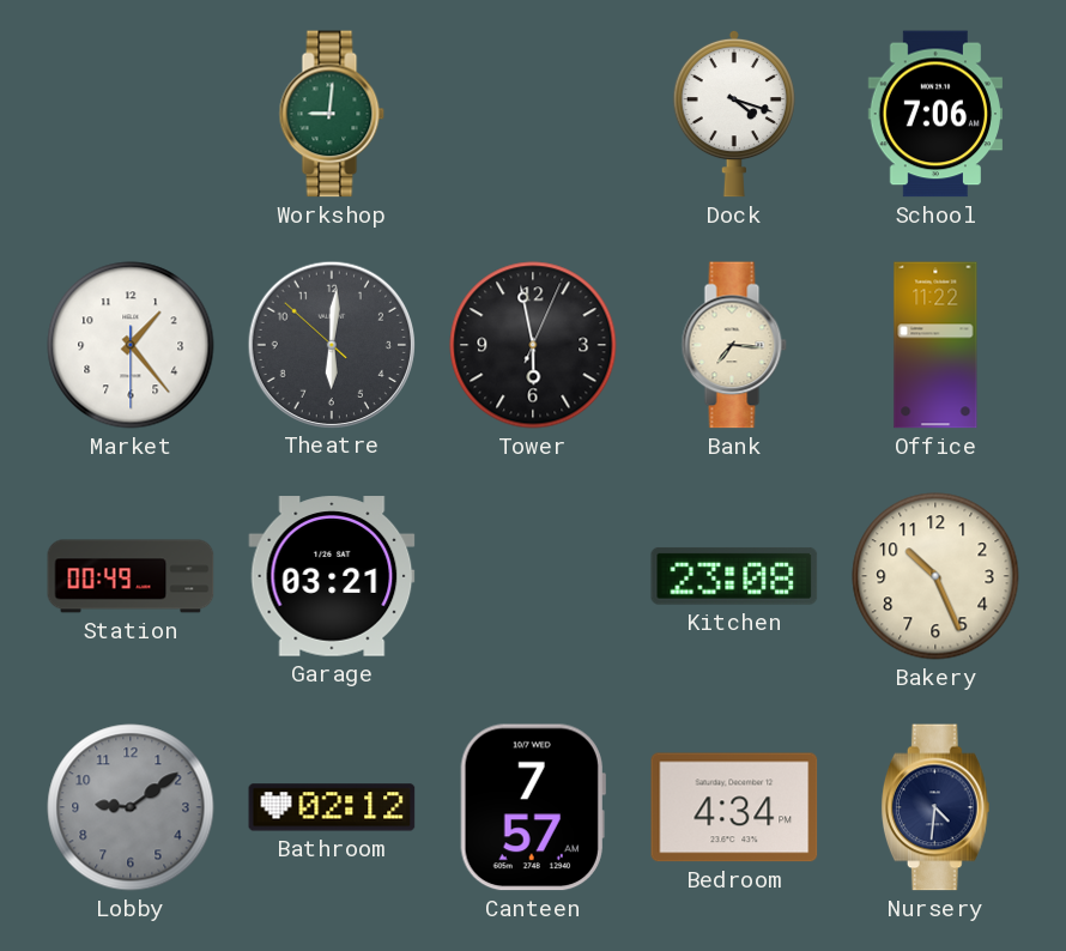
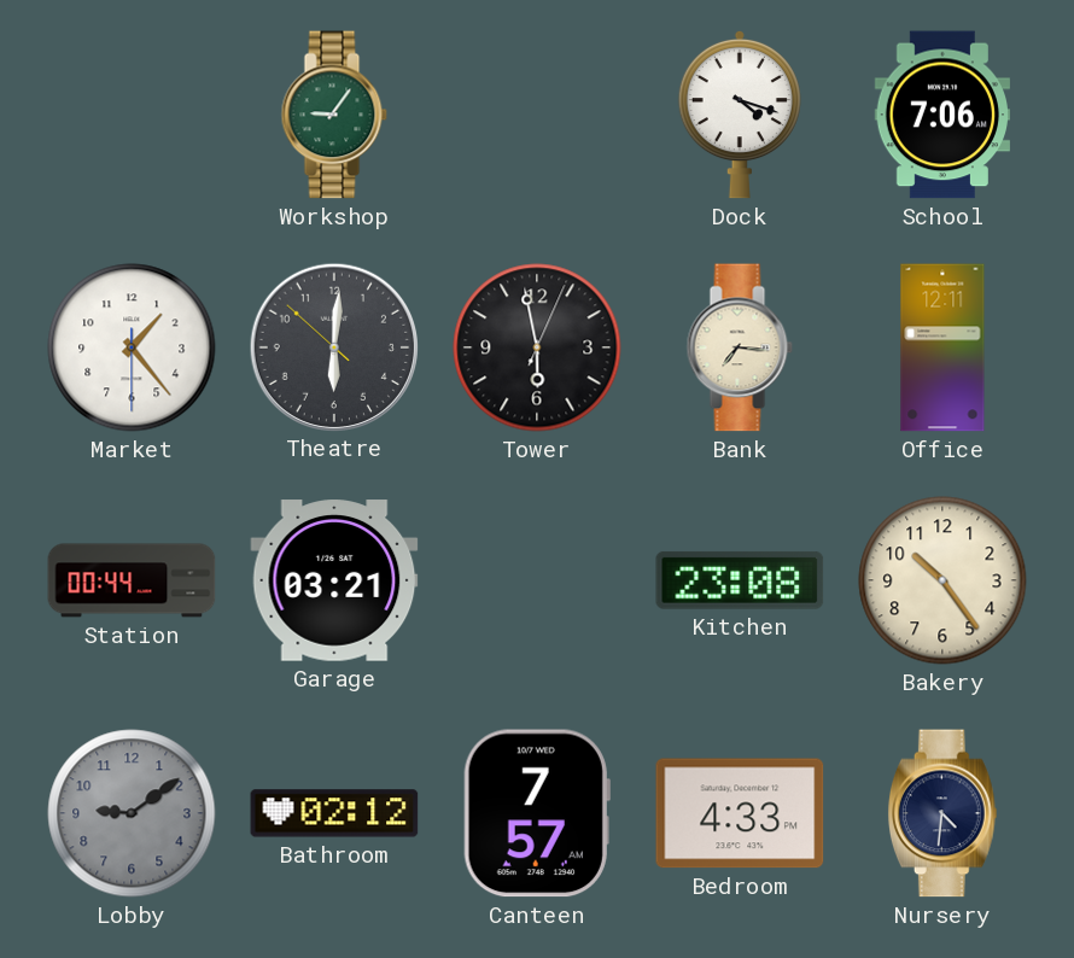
Workshop: 9:01 -> 9:06
Office: 11:22 -> 12:11
Station: 00:49 -> 00:44
Bakery: 10:26 -> 10:24
Bedroom: 4:34 -> 4:33
